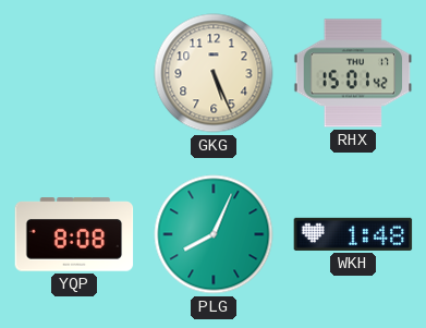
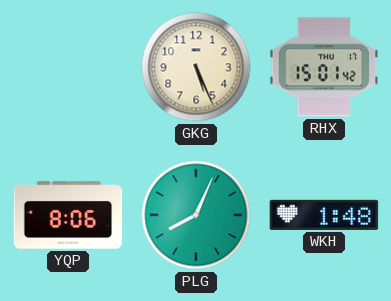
YQP: 8:08 -> 8:06
